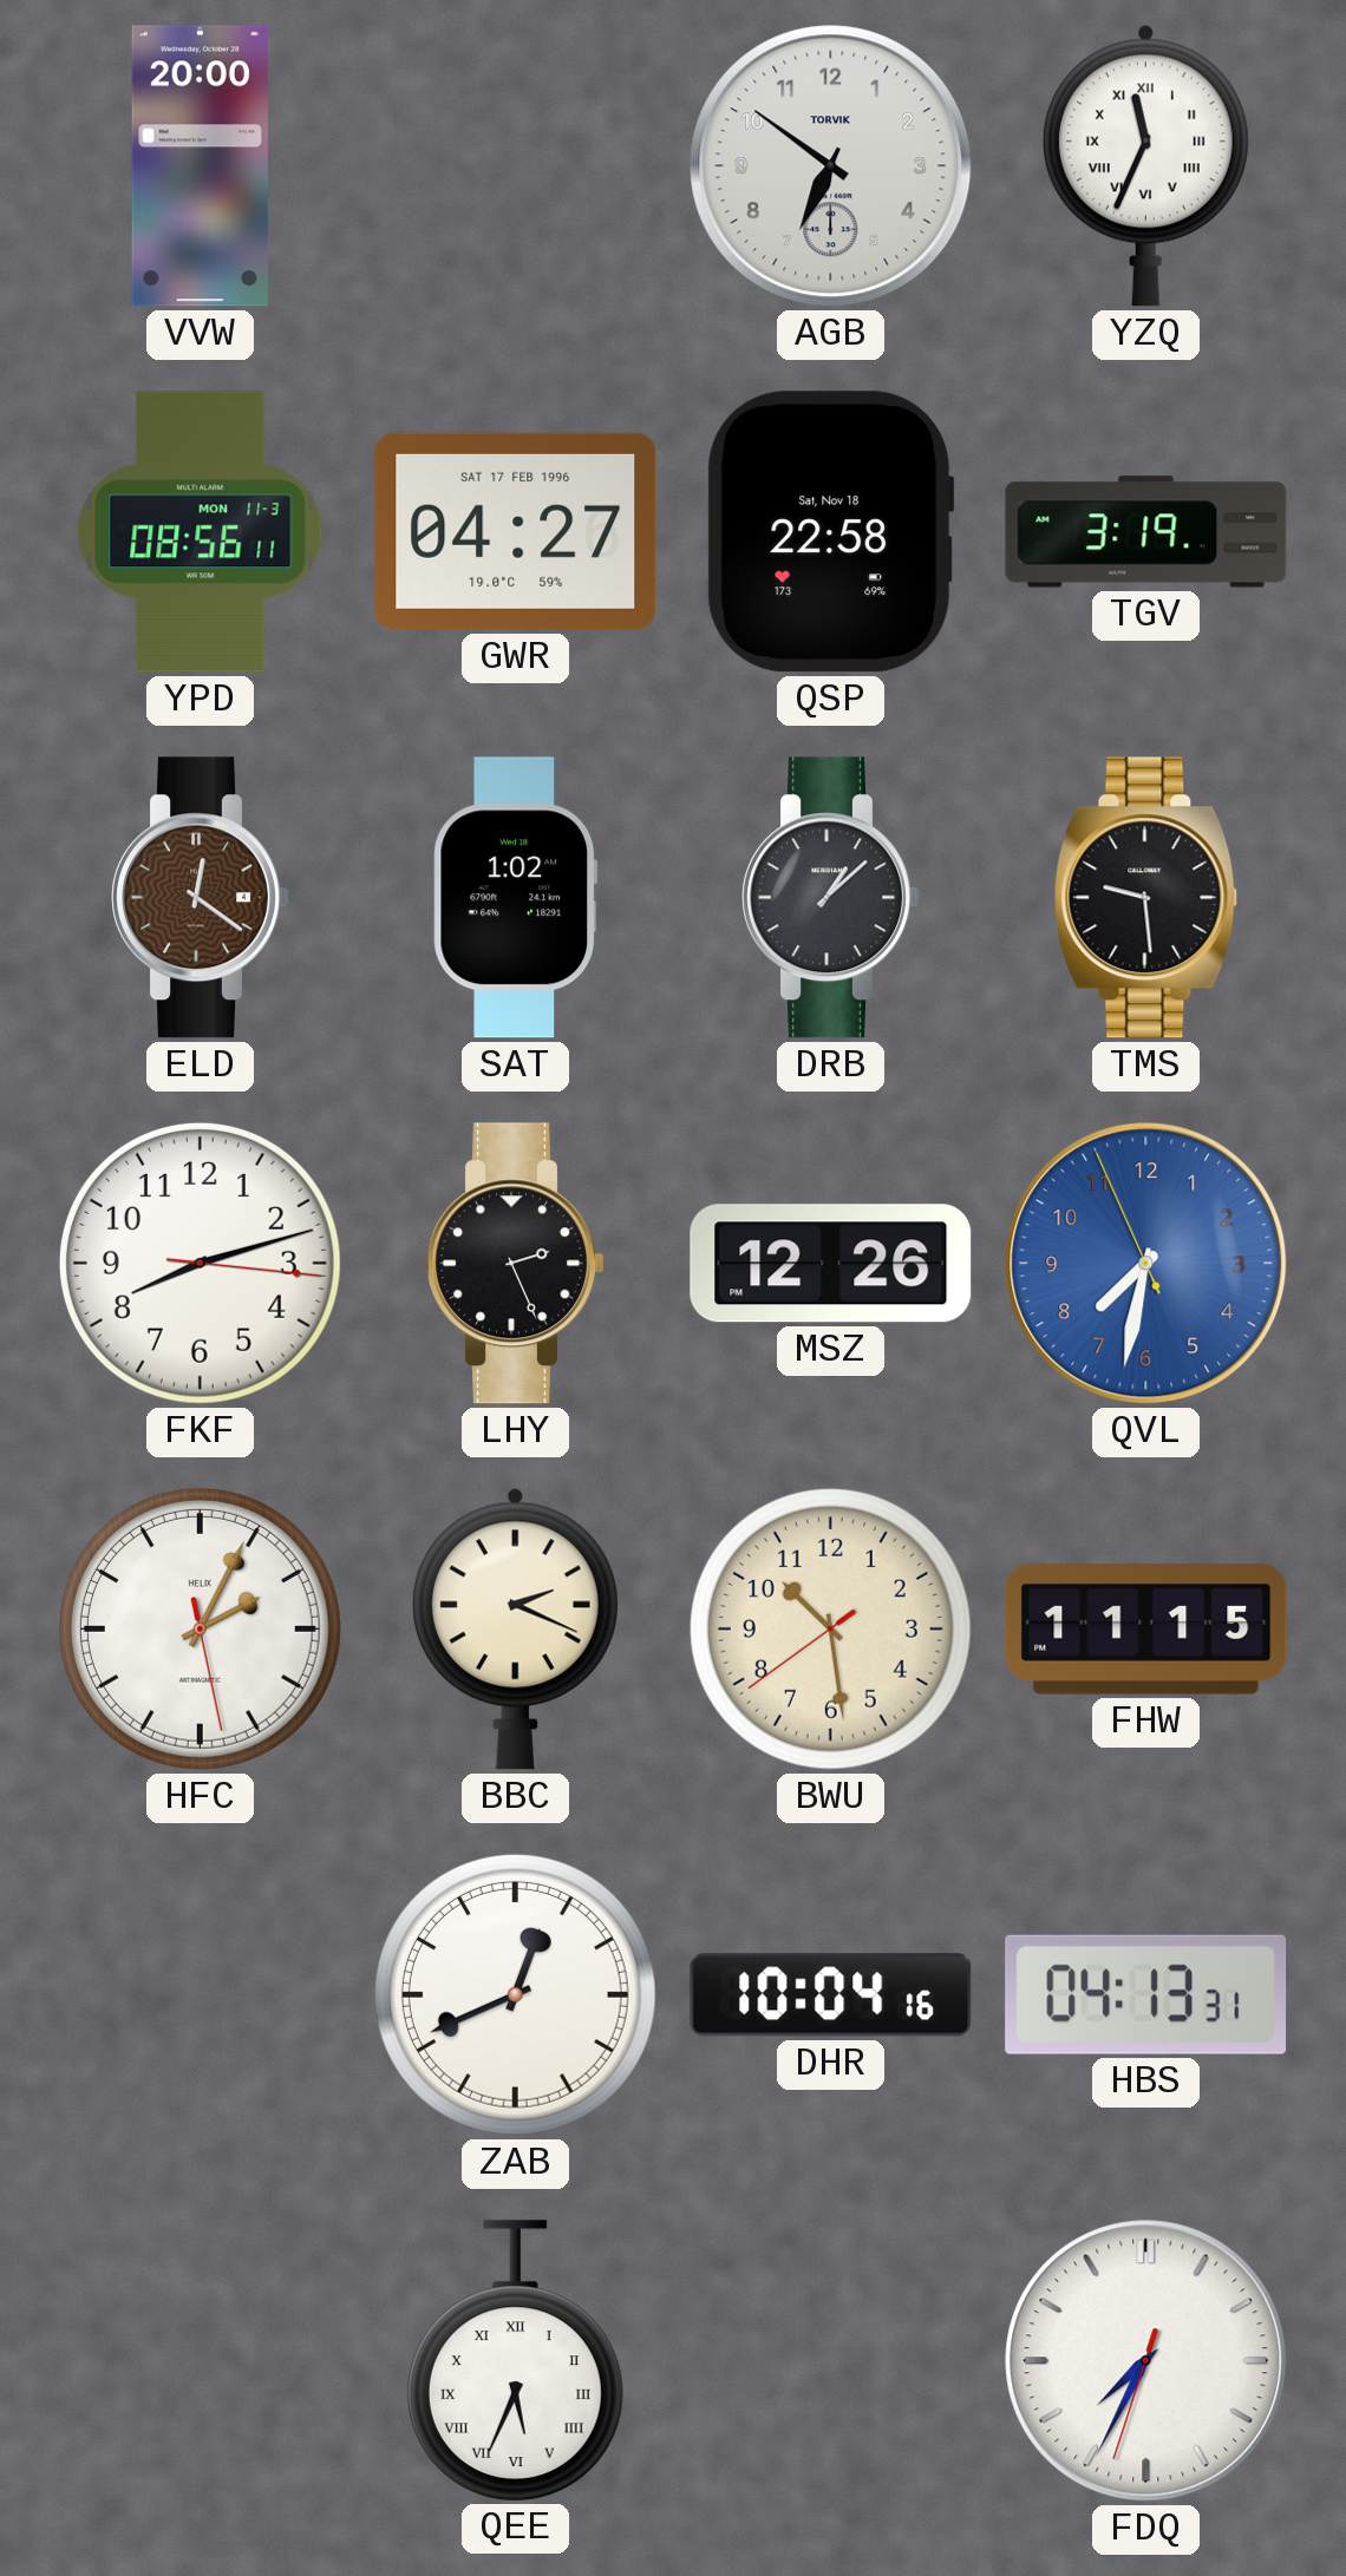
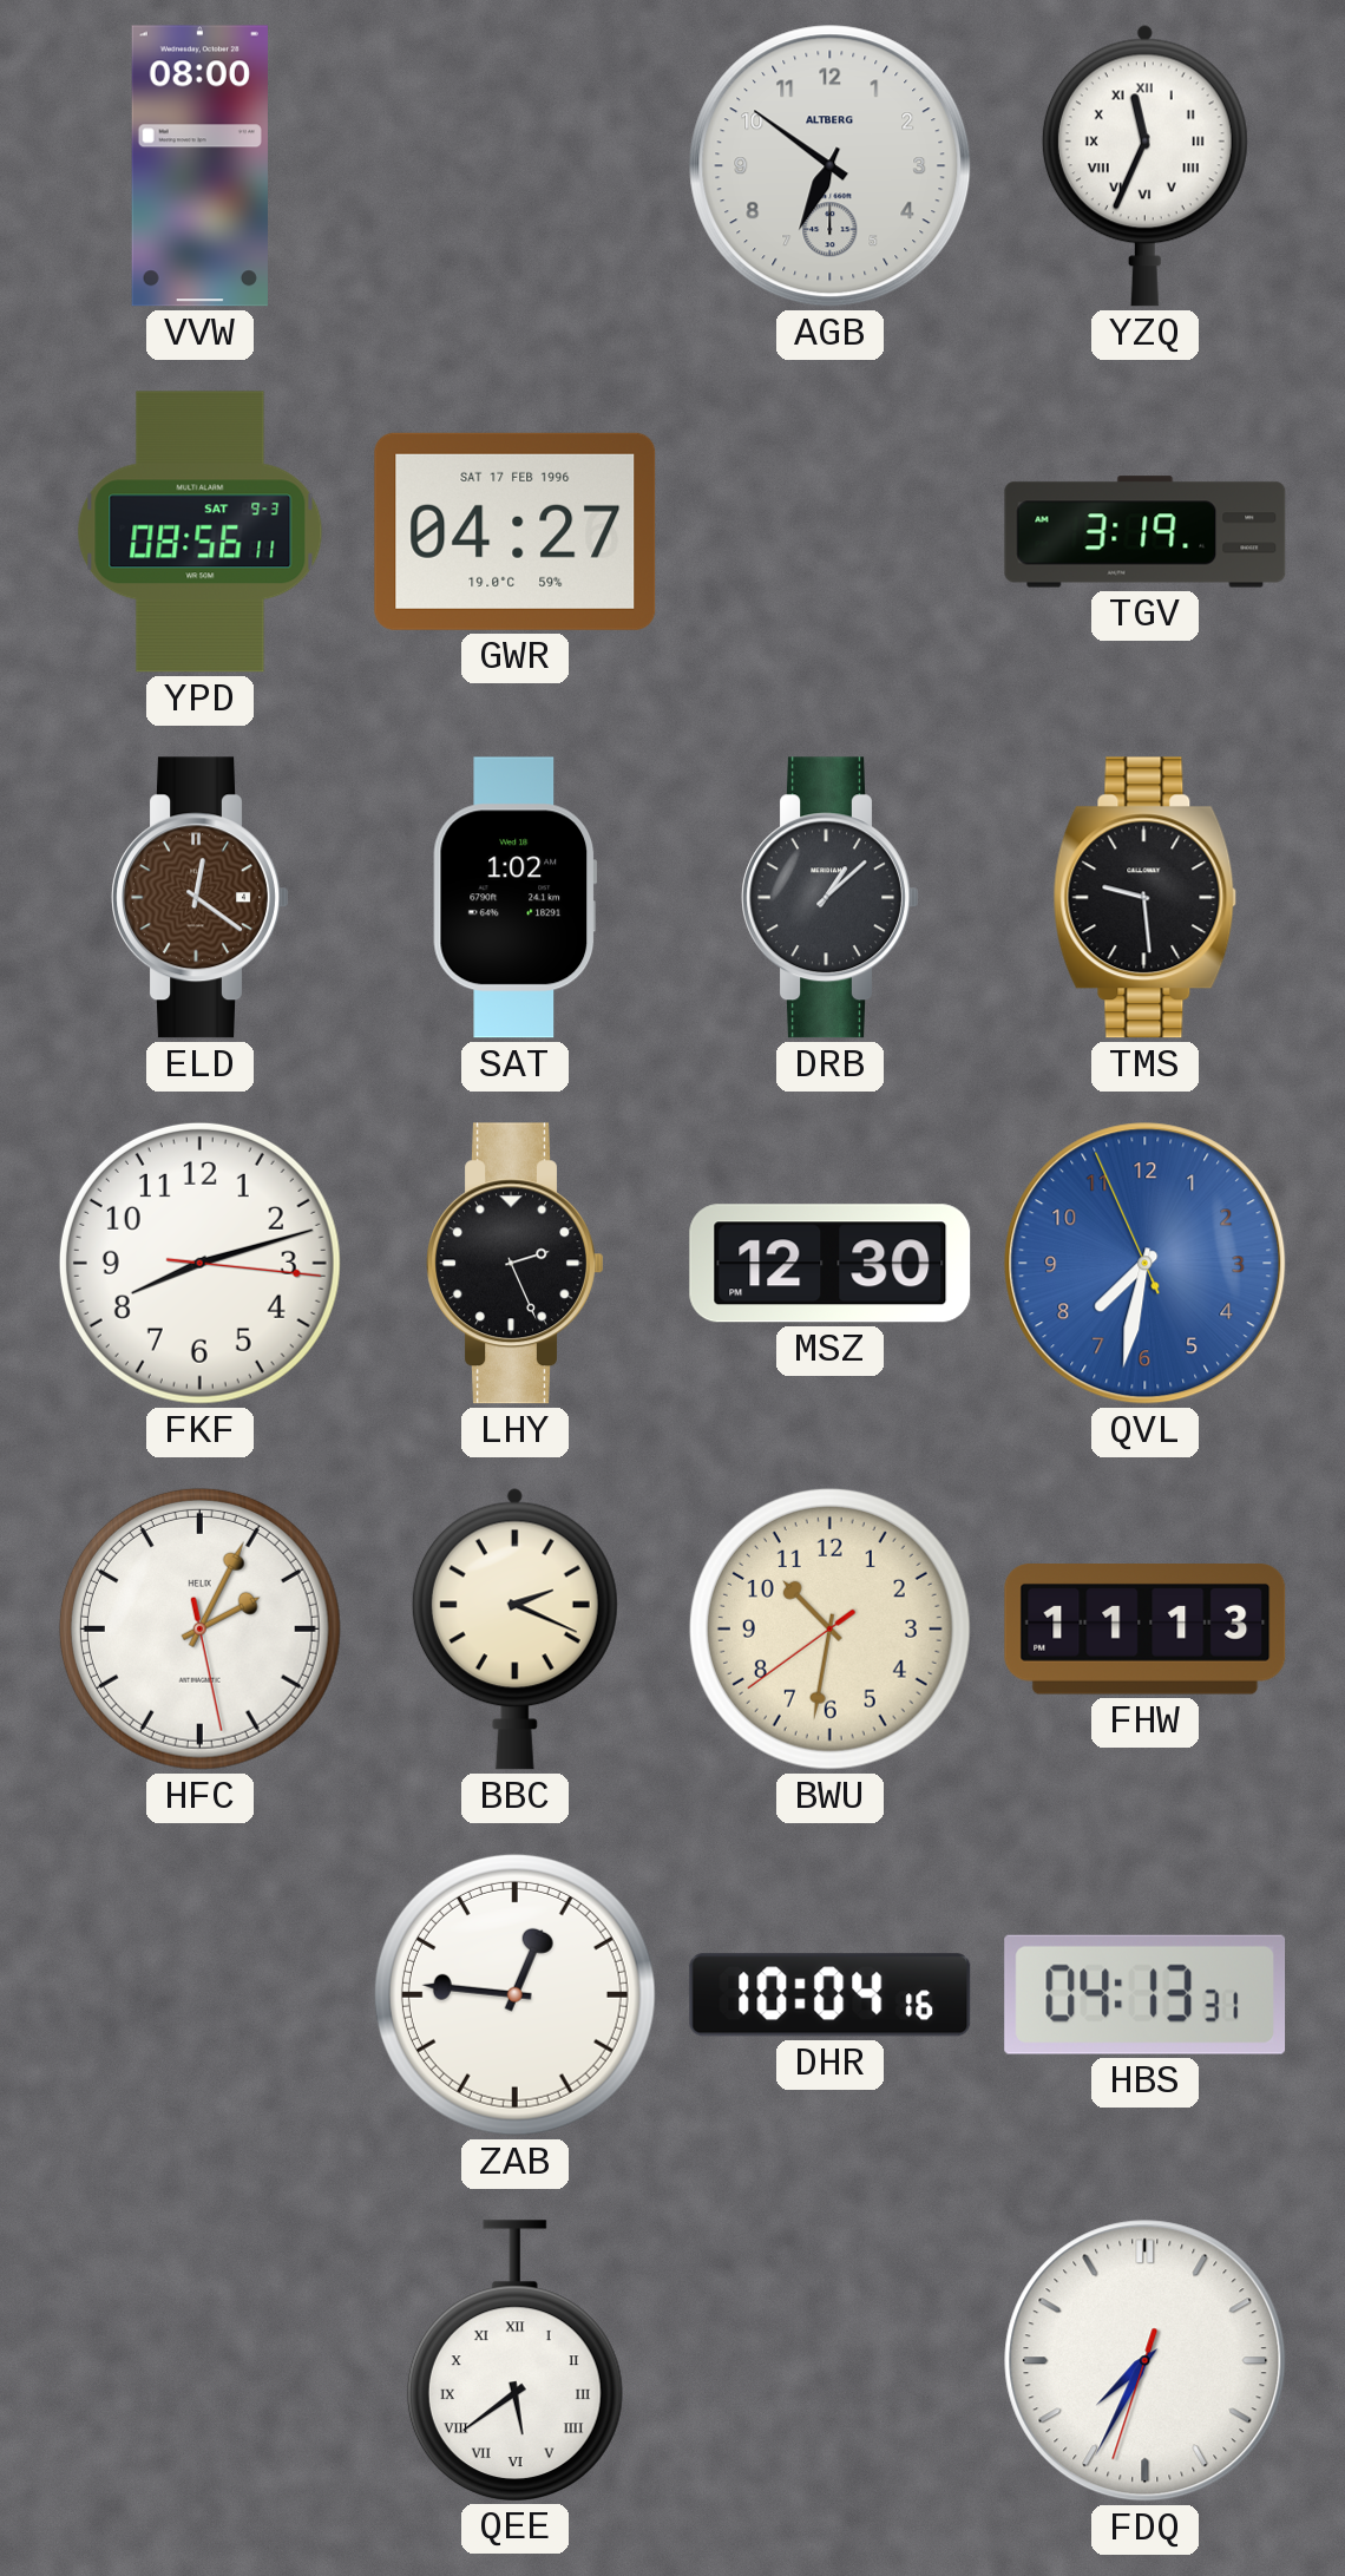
VVW: 20:00 -> 08:00
AGB brand: TORVIK -> ALTBERG
YPD date: MON 11-3 -> SAT 9-3
QSP: 22:58 -> none
MSZ: 12:26 -> 12:30
BWU: 10:28 -> 10:31
FHW: 11:15 -> 11:13
ZAB: 12:41 -> 12:46
QEE: 5:34 -> 5:39
